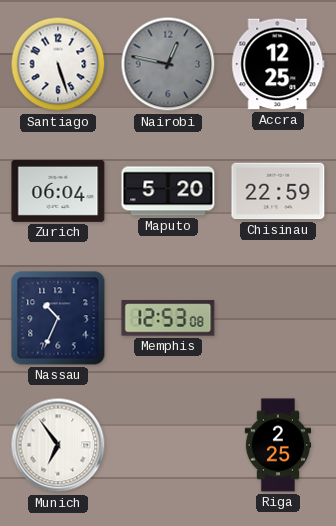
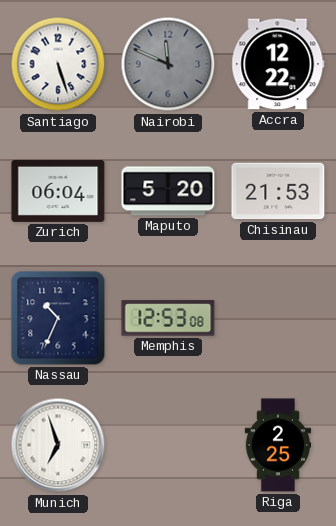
Nairobi: 12:47 -> 11:49
Accra: 12:25 -> 12:22
Chisinau: 22:59 -> 21:53
Munich: 6:54 -> 6:57
